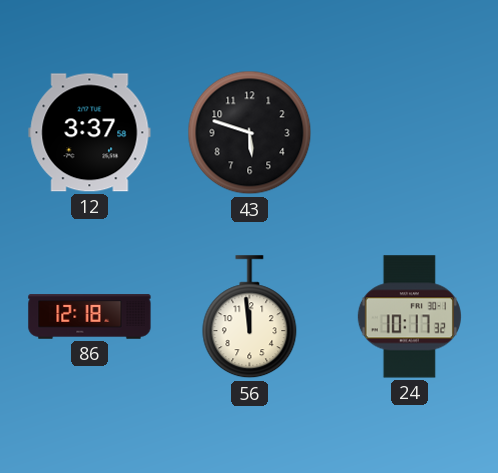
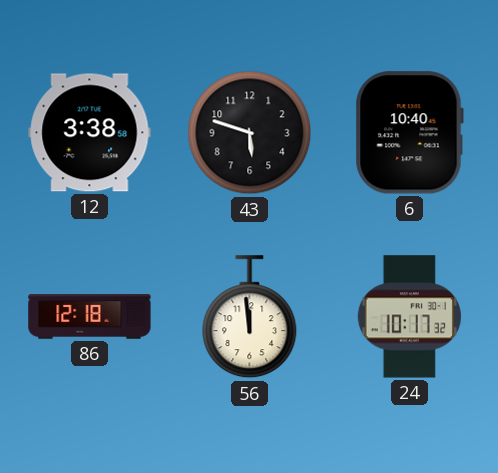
12: 3:37 -> 3:38
6: none -> 10:40
